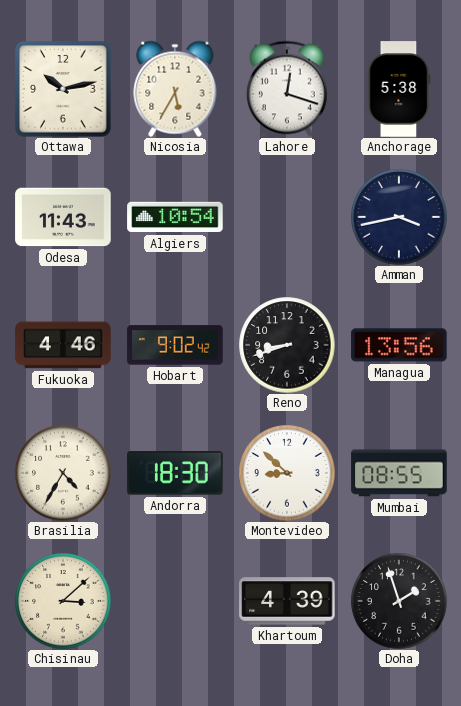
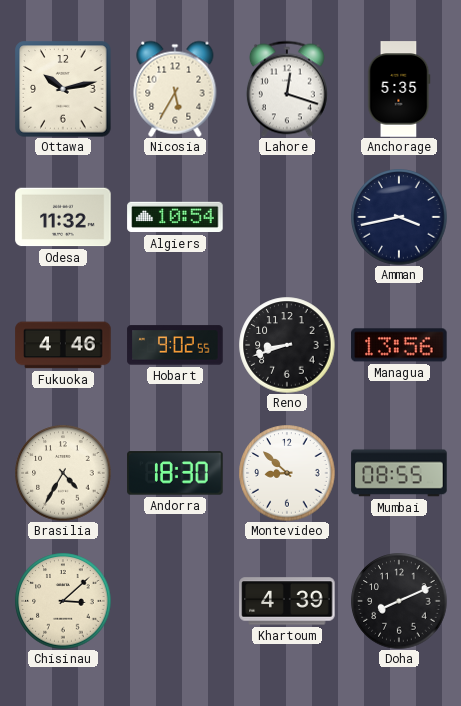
Anchorage: 5:38 -> 5:35
Odesa: 11:43 -> 11:32
Hobart: 9:02:42 -> 9:02:55
Doha: 1:57 -> 8:11
